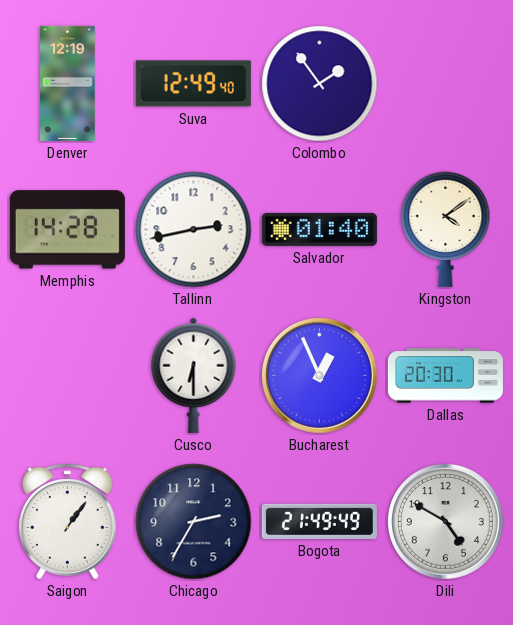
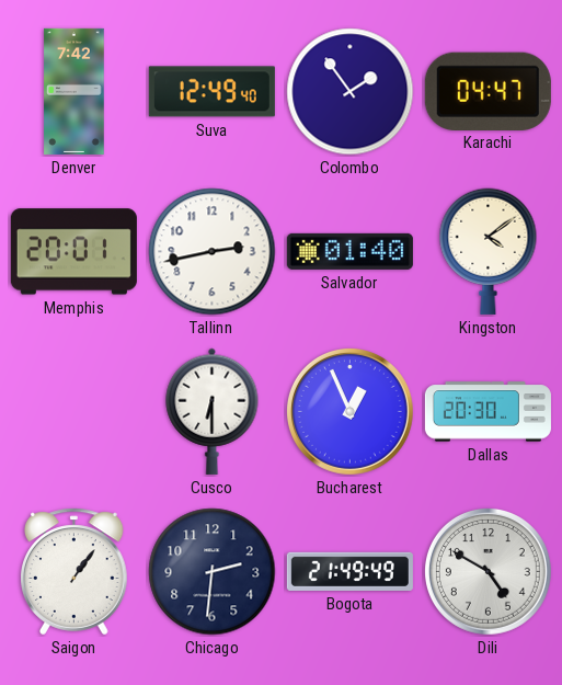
Denver: 12:19 -> 7:42
Karachi: none -> 04:47
Memphis: 14:28 -> 20:01
Chicago: 2:35 -> 2:31
